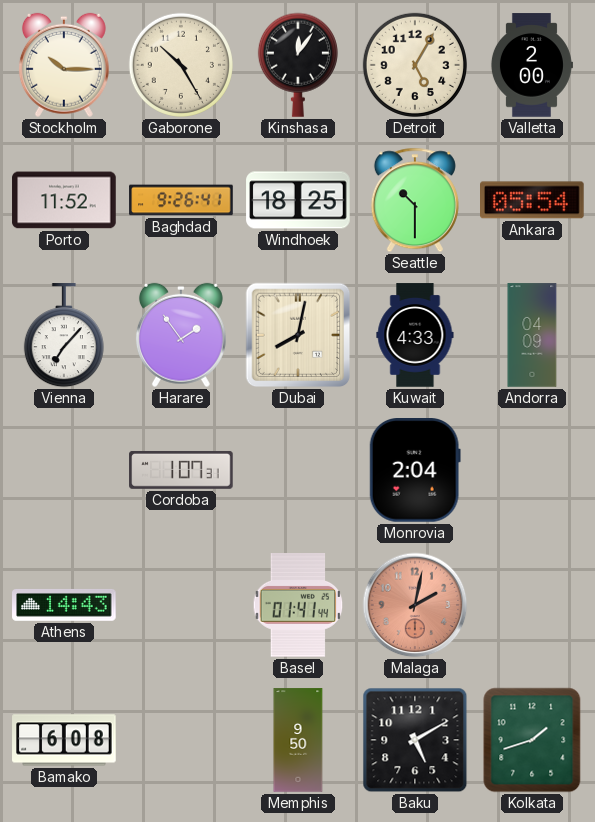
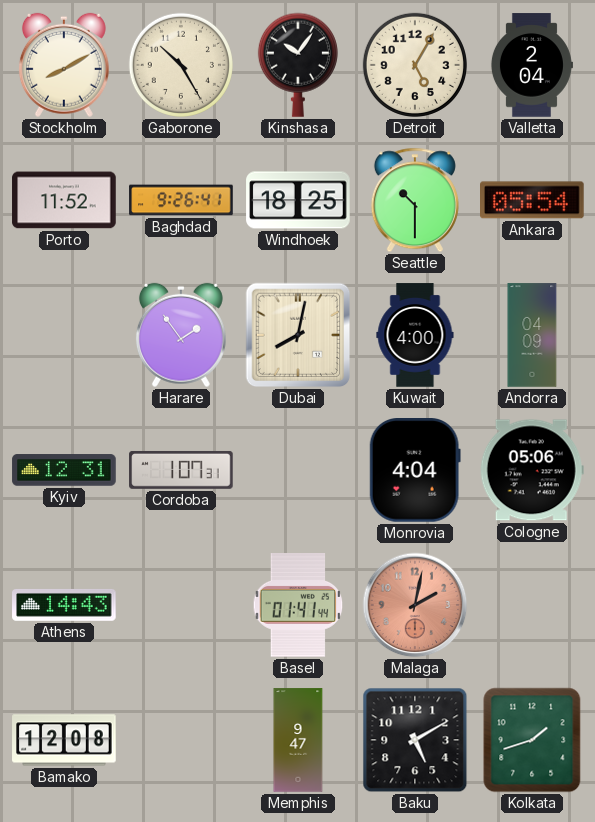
Stockholm: 10:15 -> 8:10
Kinshasa: 12:06 -> 10:06
Valletta: 2:00 -> 2:04
Vienna: 7:07 -> none
Kuwait: 4:33 -> 4:00
Kyiv: none -> 12:31
Monrovia: 2:04 -> 4:04
Cologne: none -> 05:06
Bamako: 6:08 -> 12:08
Memphis: 9:50 -> 9:47
